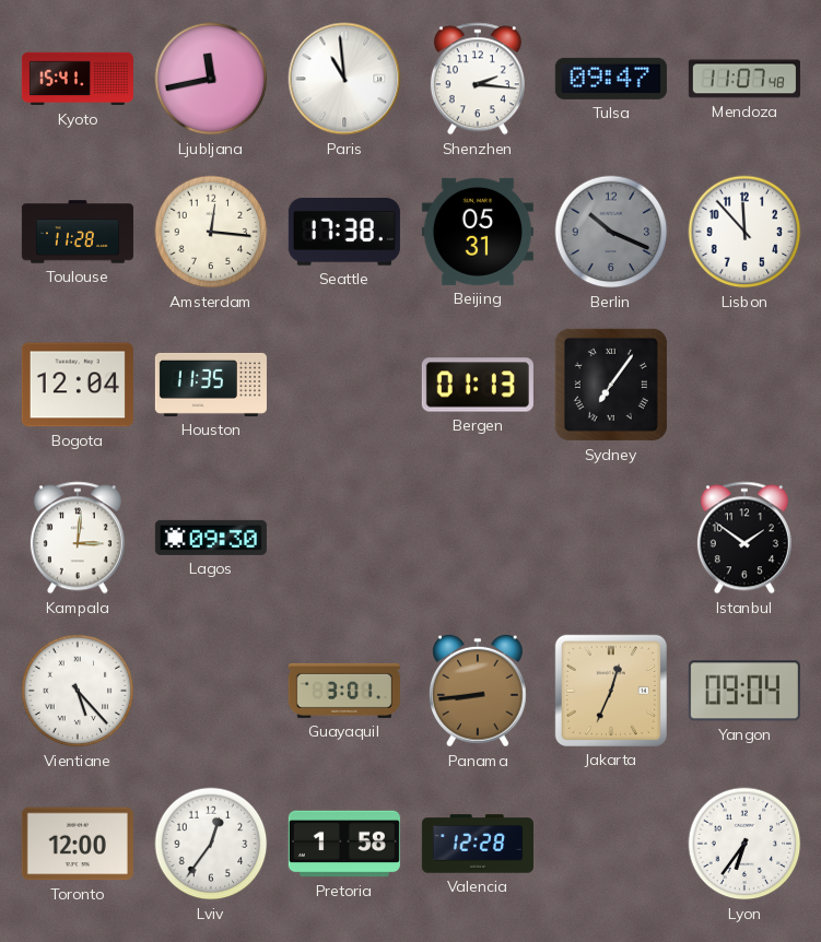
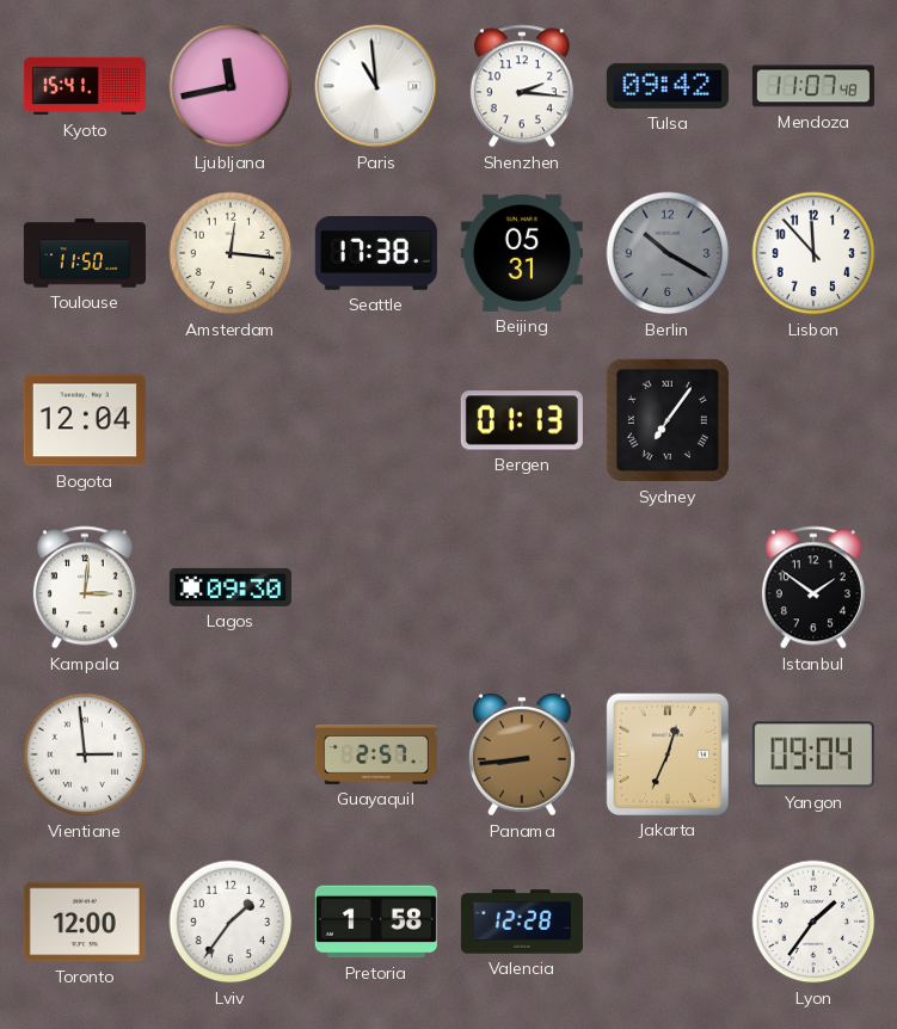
Tulsa: 09:47 -> 09:42
Toulouse: 11:28 -> 11:50
Berlin: 10:19 -> 10:20
Houston: 11:35 -> none
Vientiane: 5:23 -> 2:59
Guayaquil: 3:01 -> 2:57
Lviv: 12:36 -> 1:36
Lyon: 6:36 -> 1:36
